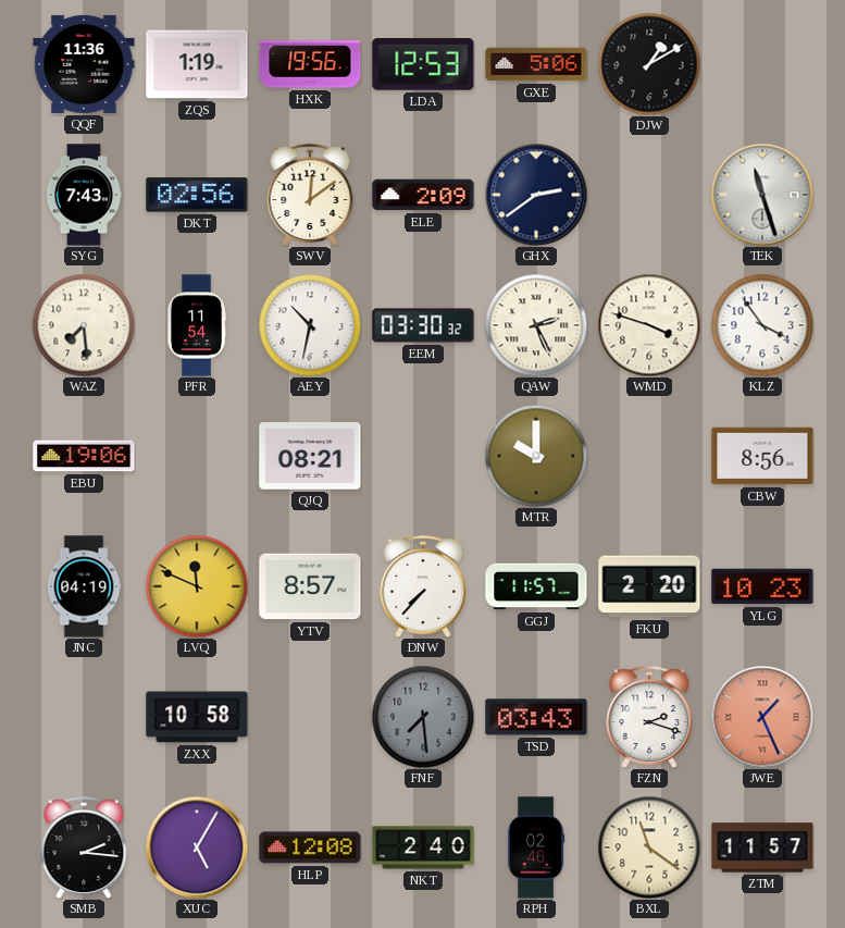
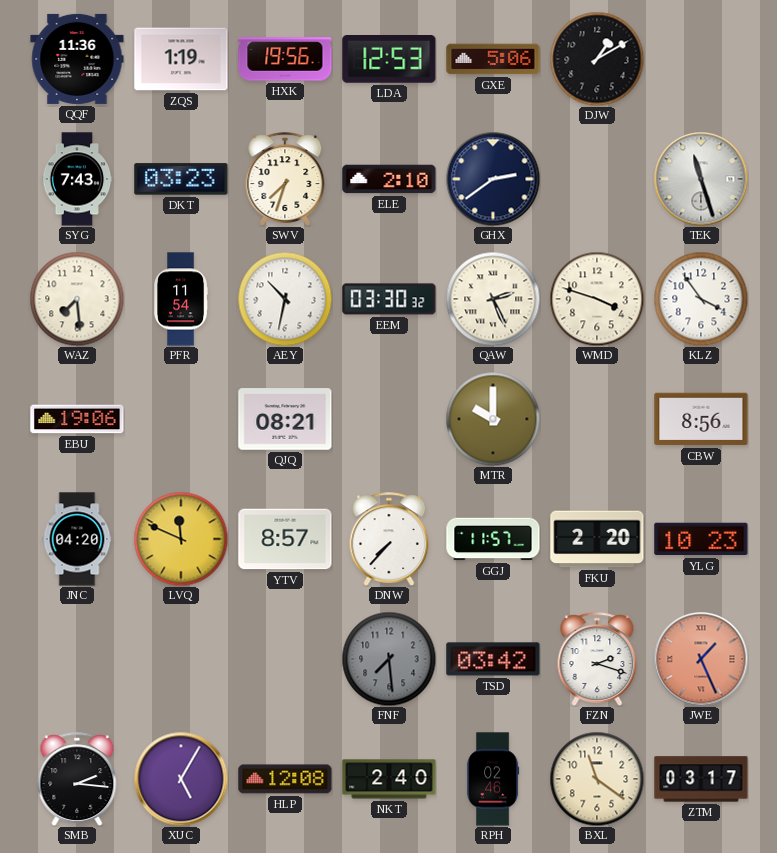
DKT: 02:56 -> 03:23
SWV: 12:09 -> 7:33
ELE: 2:09 -> 2:10
JNC: 04:19 -> 04:20
ZXX: 10:58 -> none
TSD: 03:43 -> 03:42
ZTM: 11:57 -> 03:17
